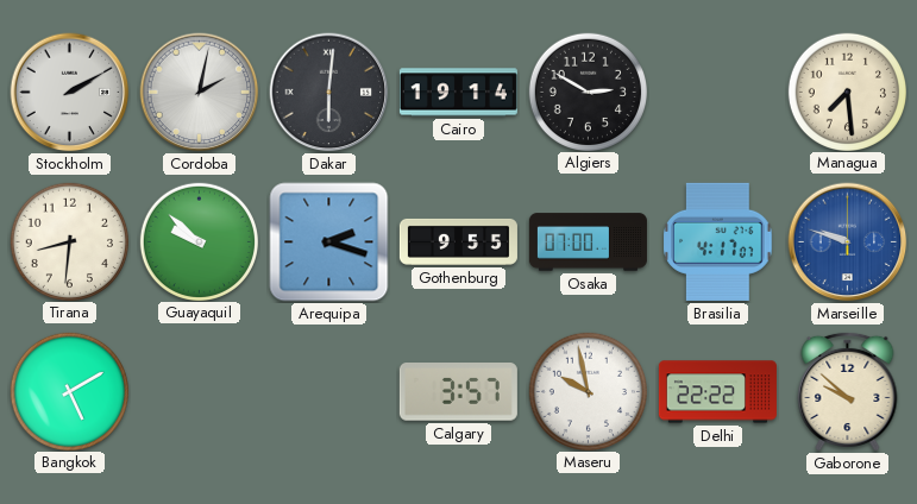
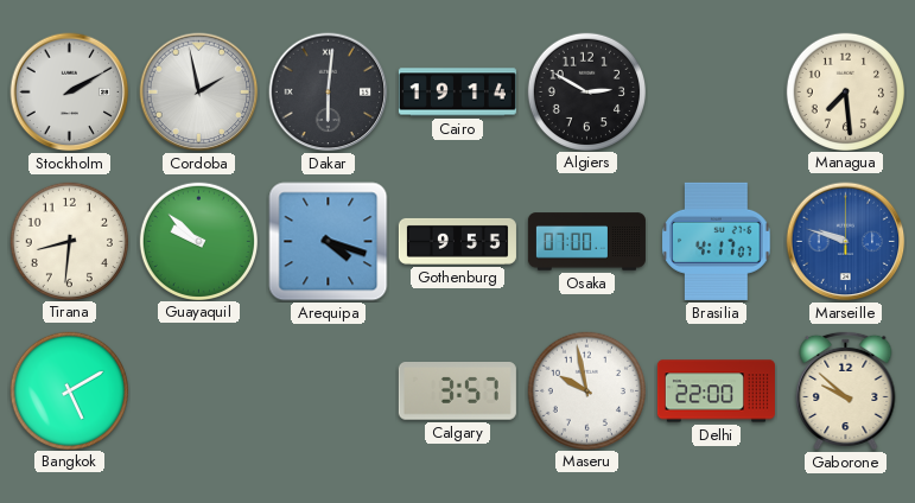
Cordoba: 2:02 -> 1:58
Arequipa: 2:18 -> 4:18
Delhi: 22:22 -> 22:00
